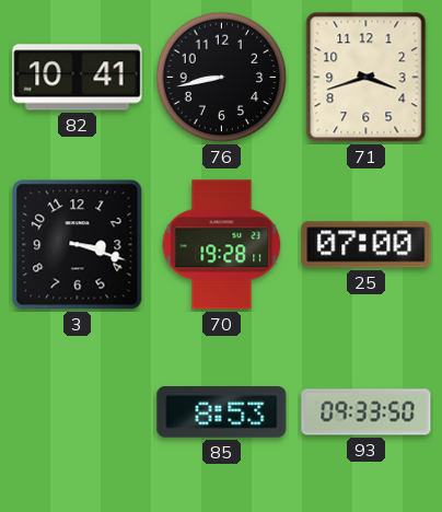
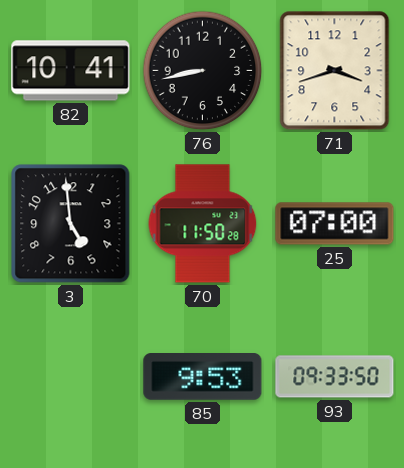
3: 3:18 -> 4:59
70: 19:28 -> 11:50
85: 8:53 -> 9:53
